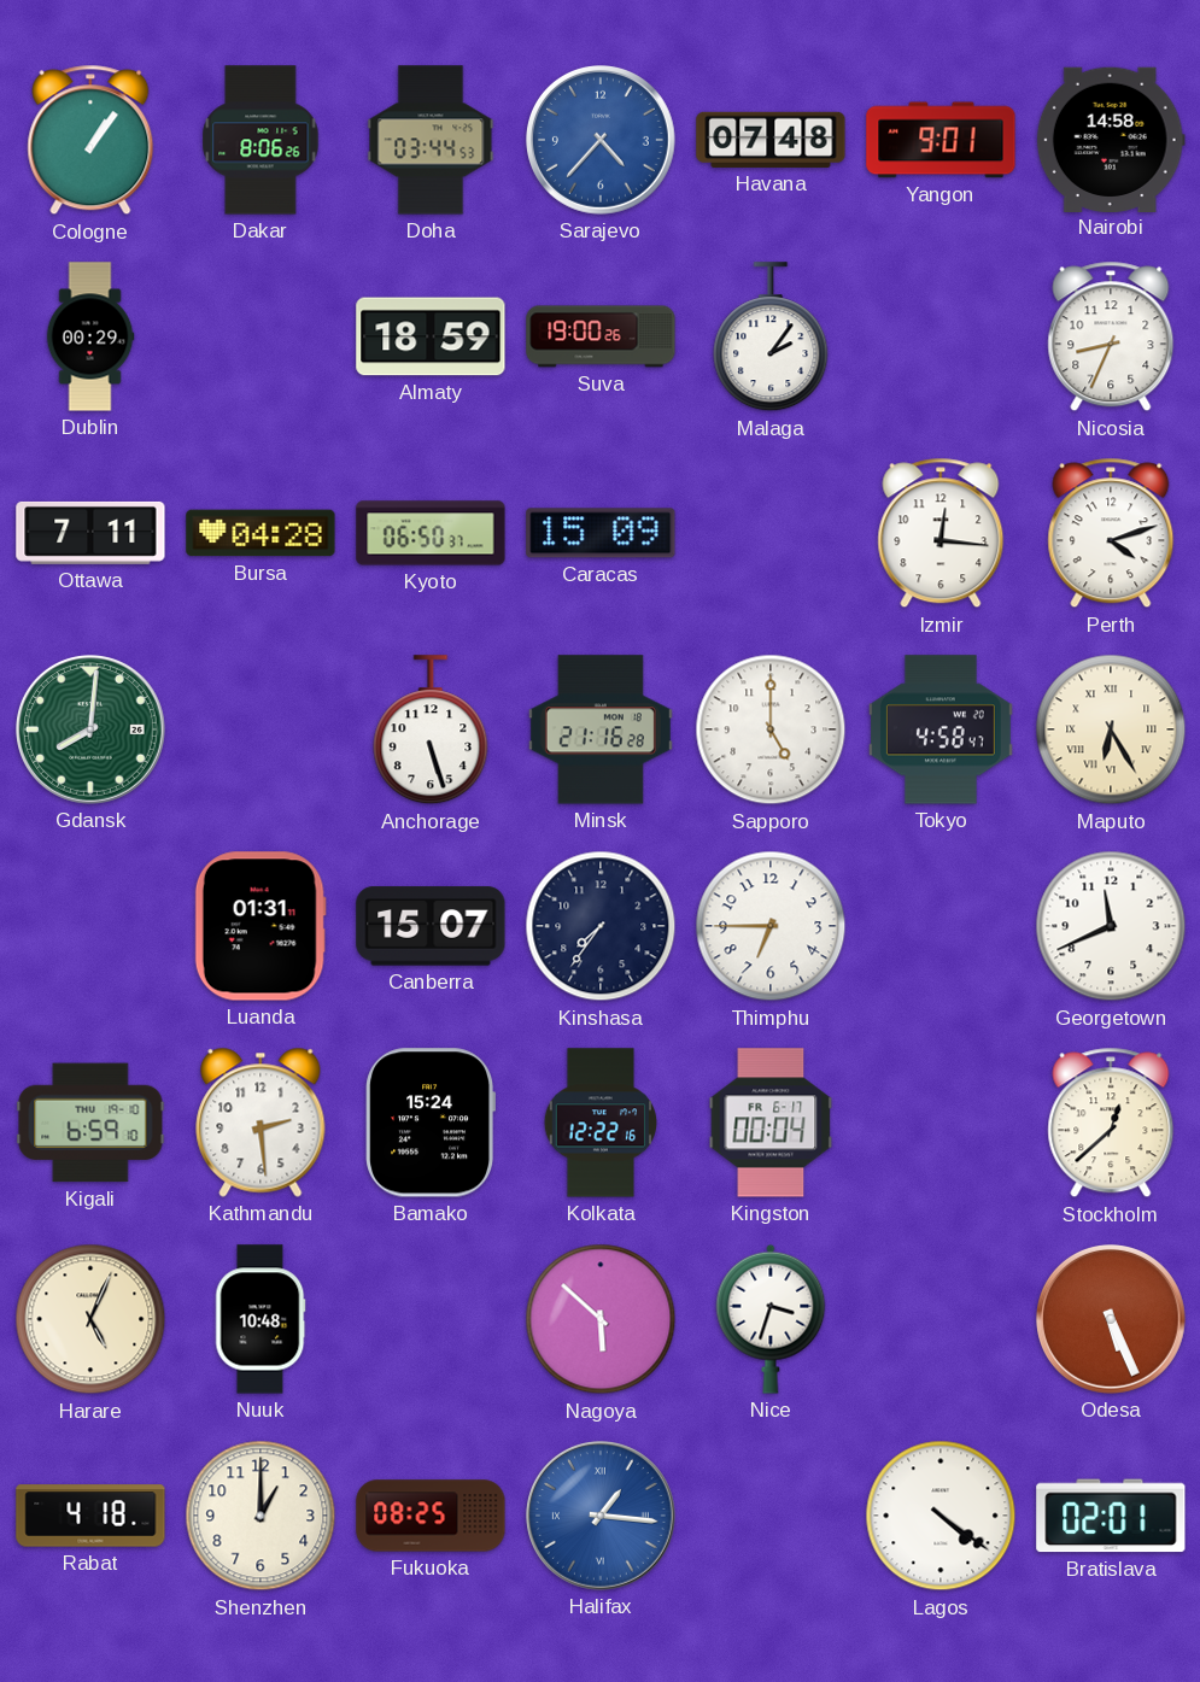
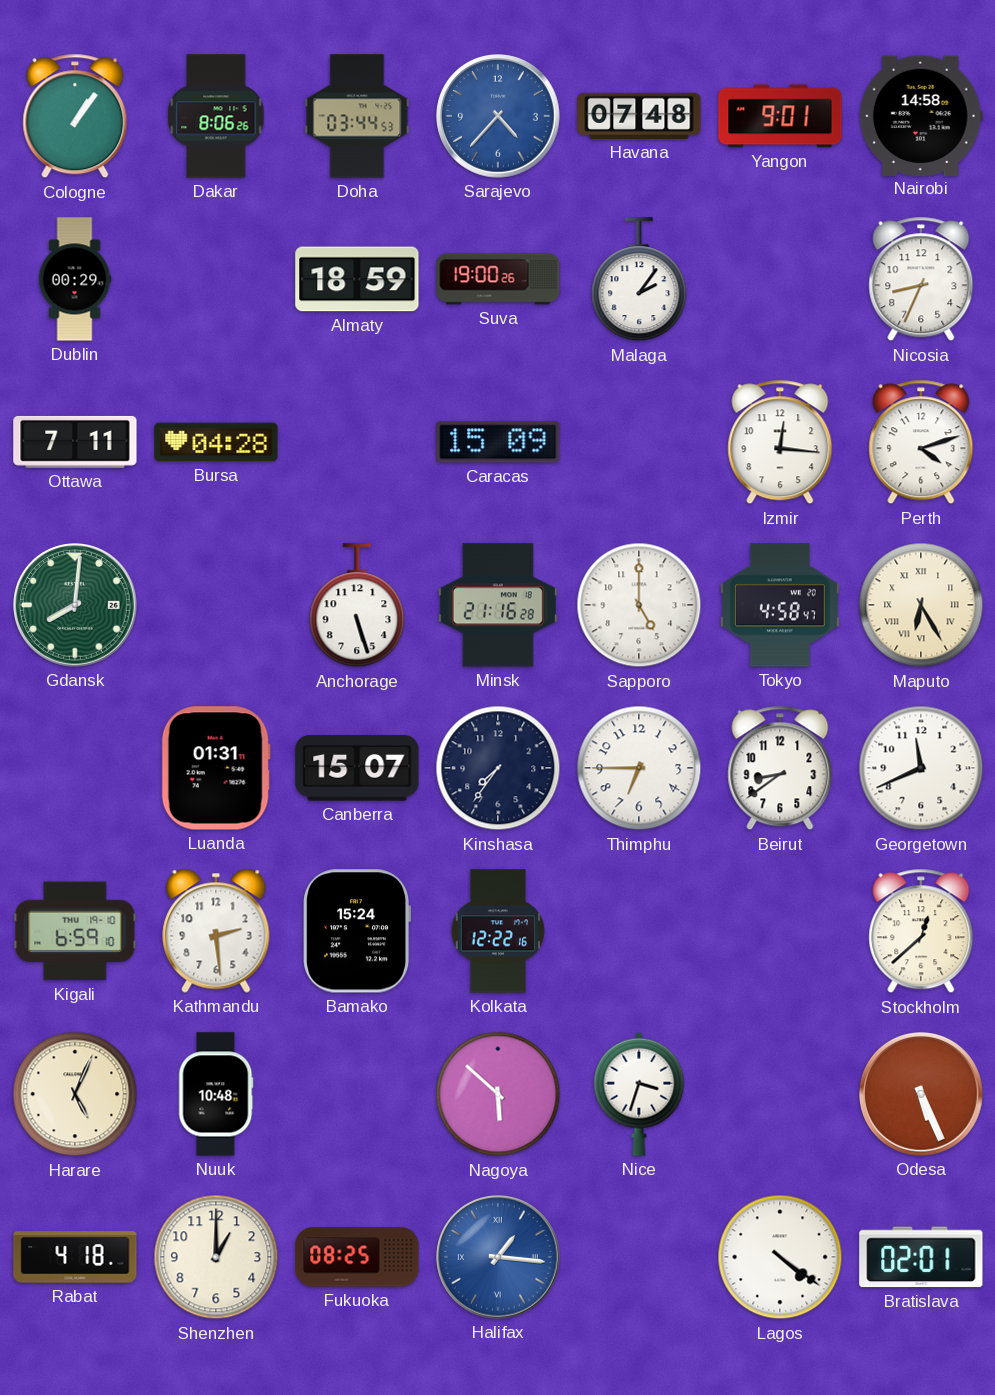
Kyoto: 06:50 -> none
Beirut: none -> 8:39
Kingston: 00:04 -> none
